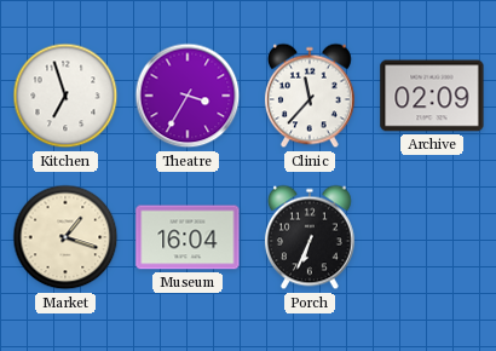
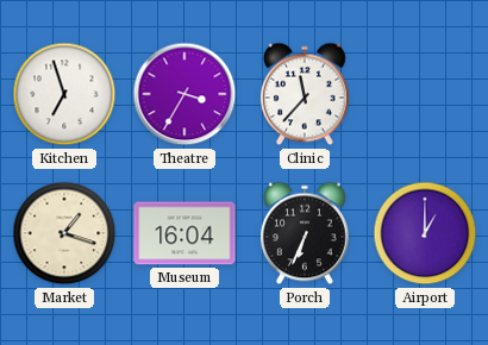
Archive: 02:09 -> none
Airport: none -> 1:00
